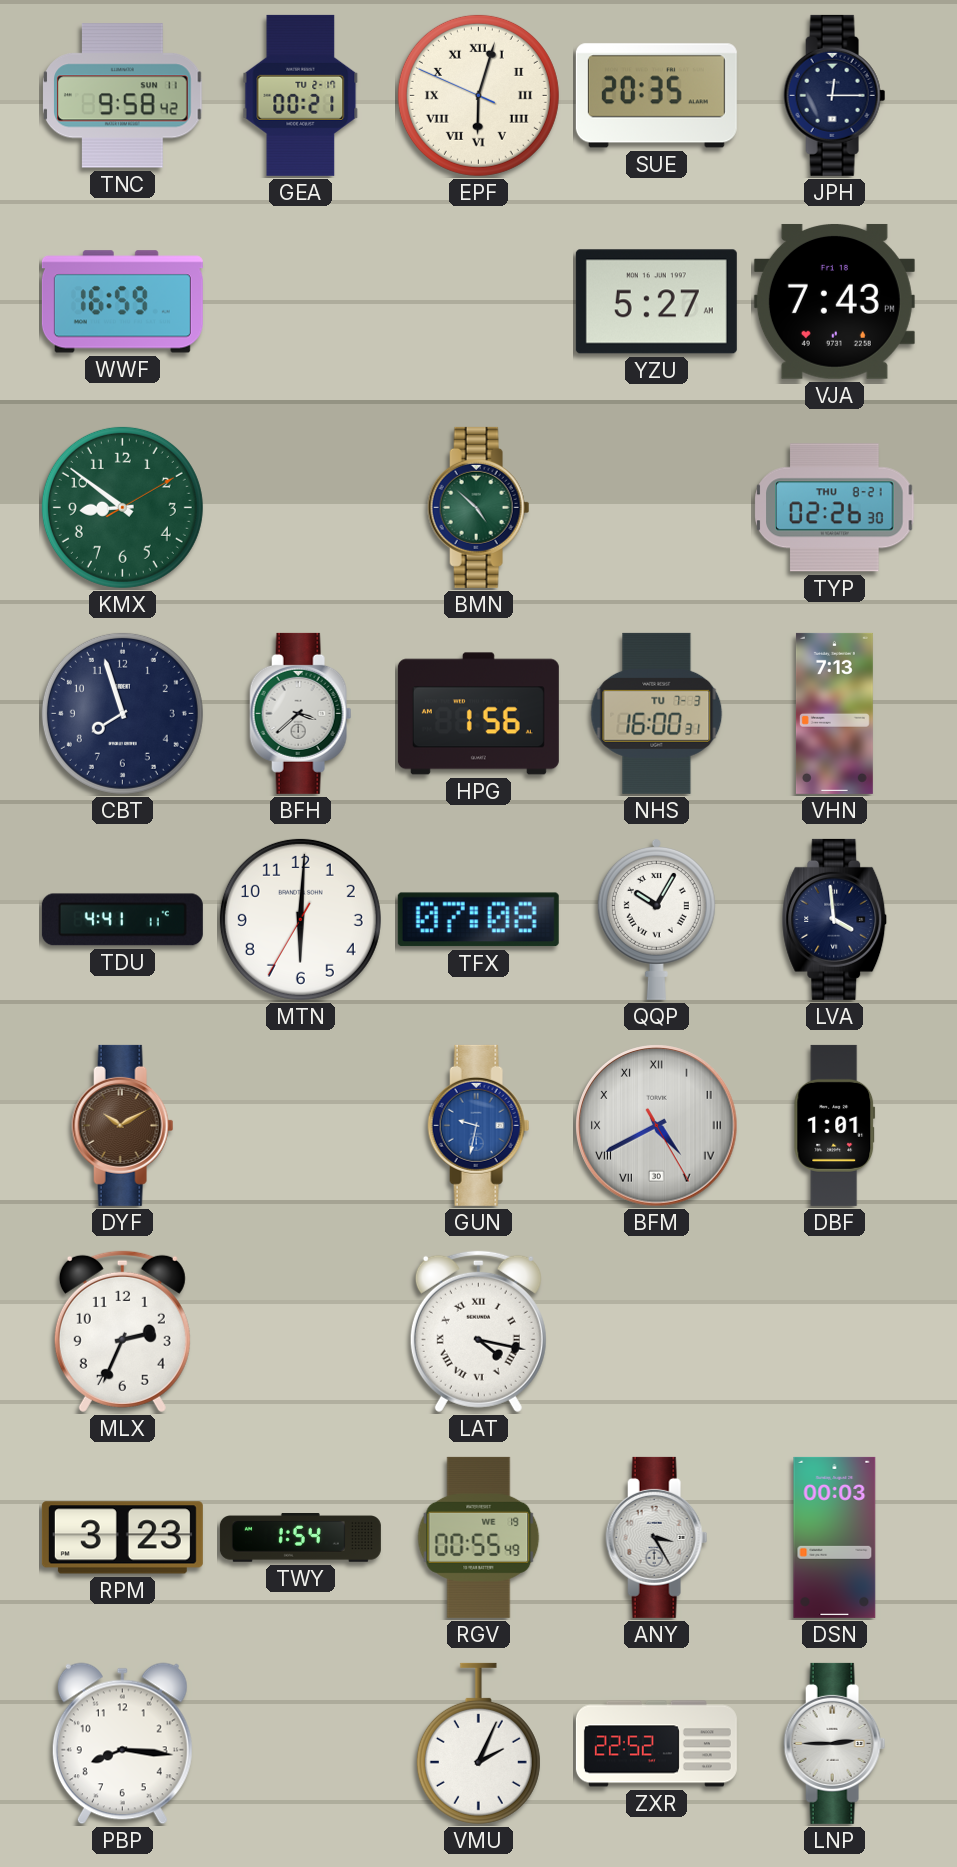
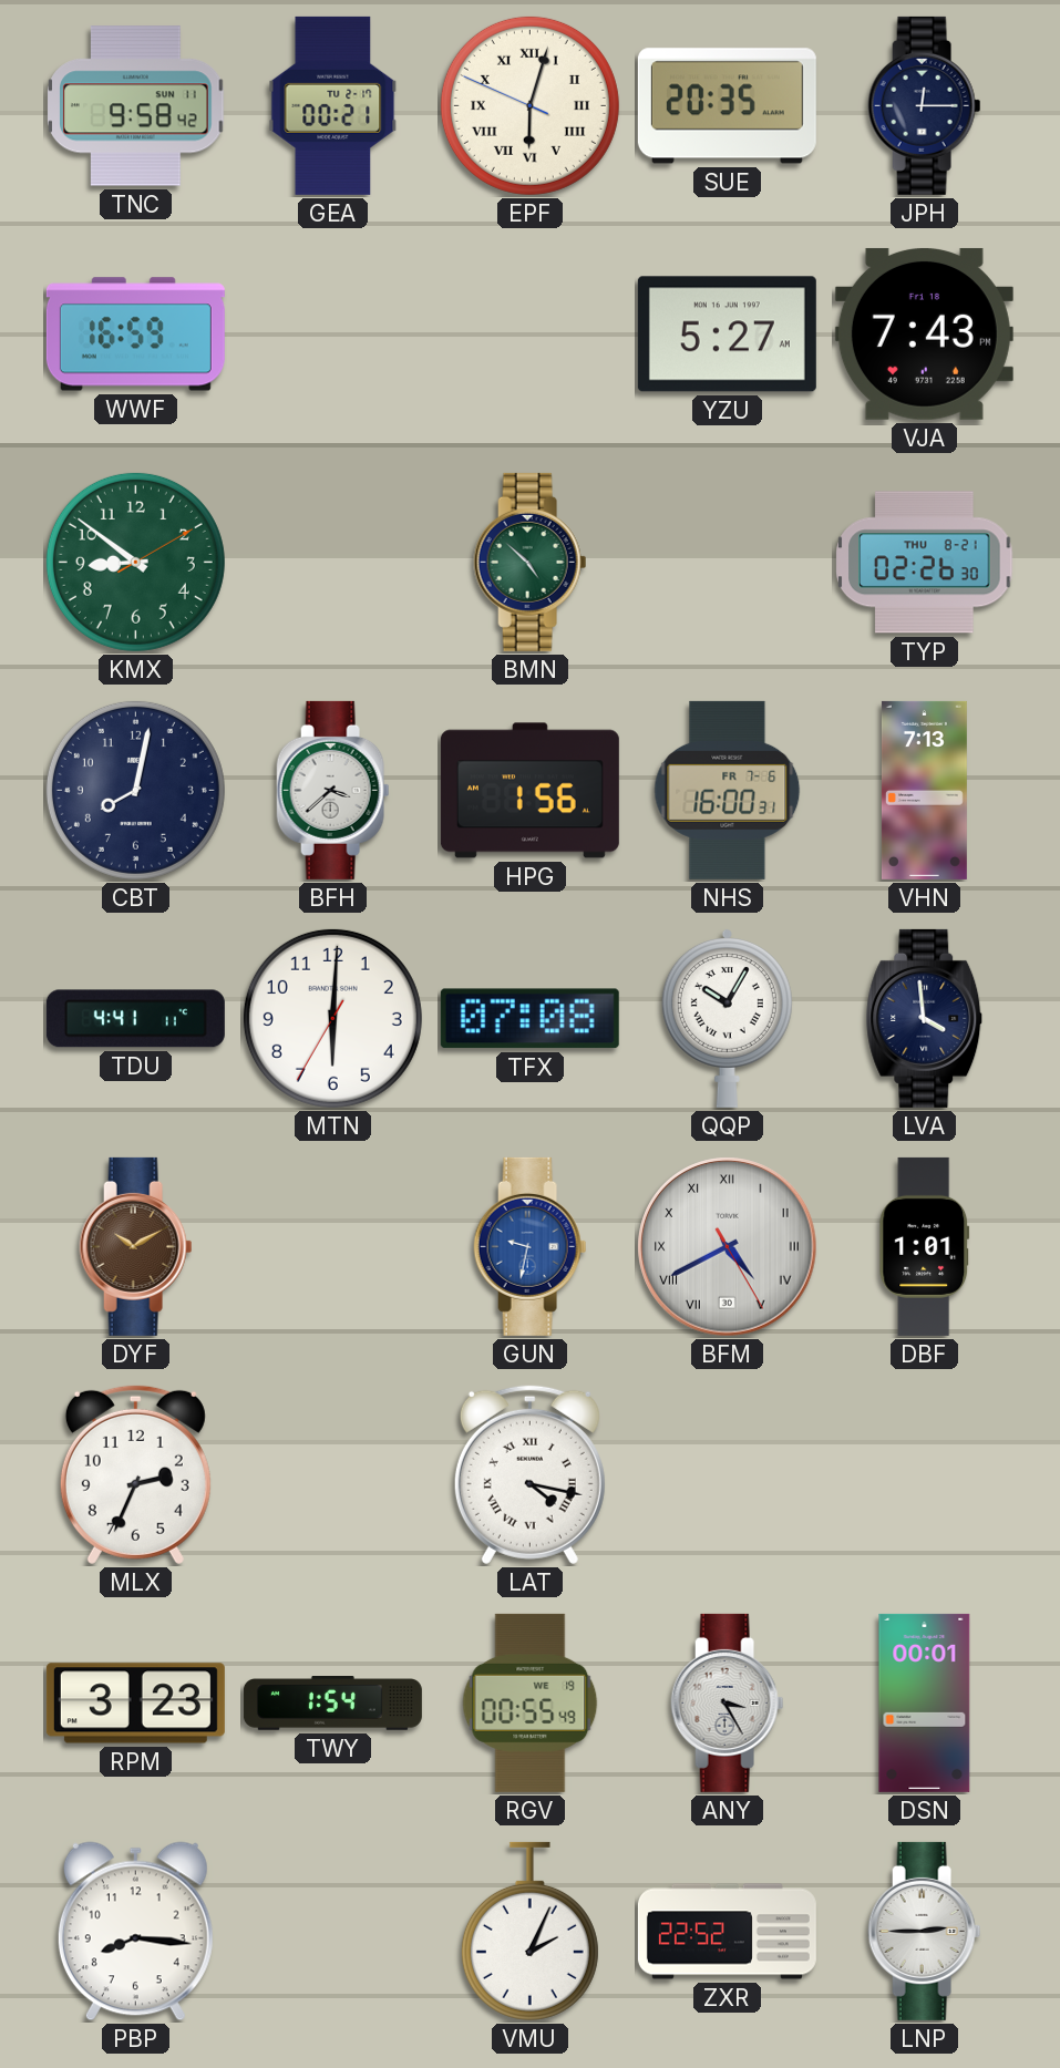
CBT: 7:57 -> 8:02
NHS date: TU 7-3 -> FR 7-6
DSN: 00:03 -> 00:01
